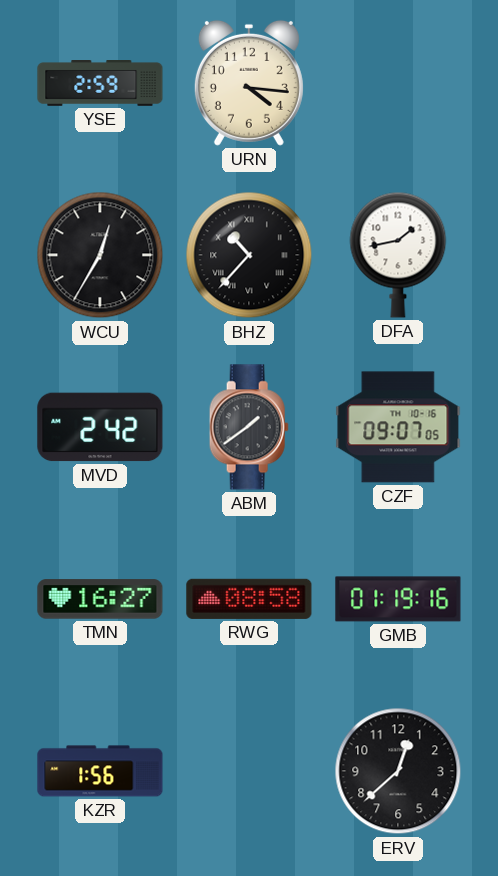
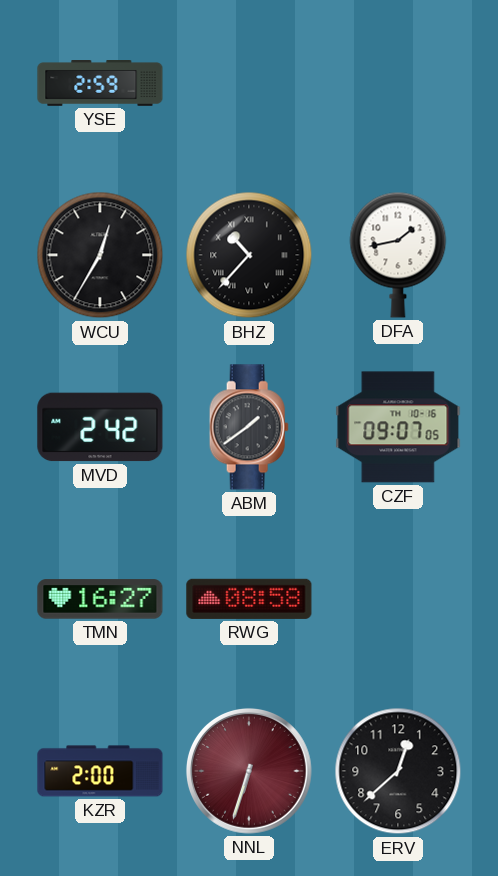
URN: 4:16 -> none
GMB: 01:19 -> none
KZR: 1:56 -> 2:00
NNL: none -> 6:33
